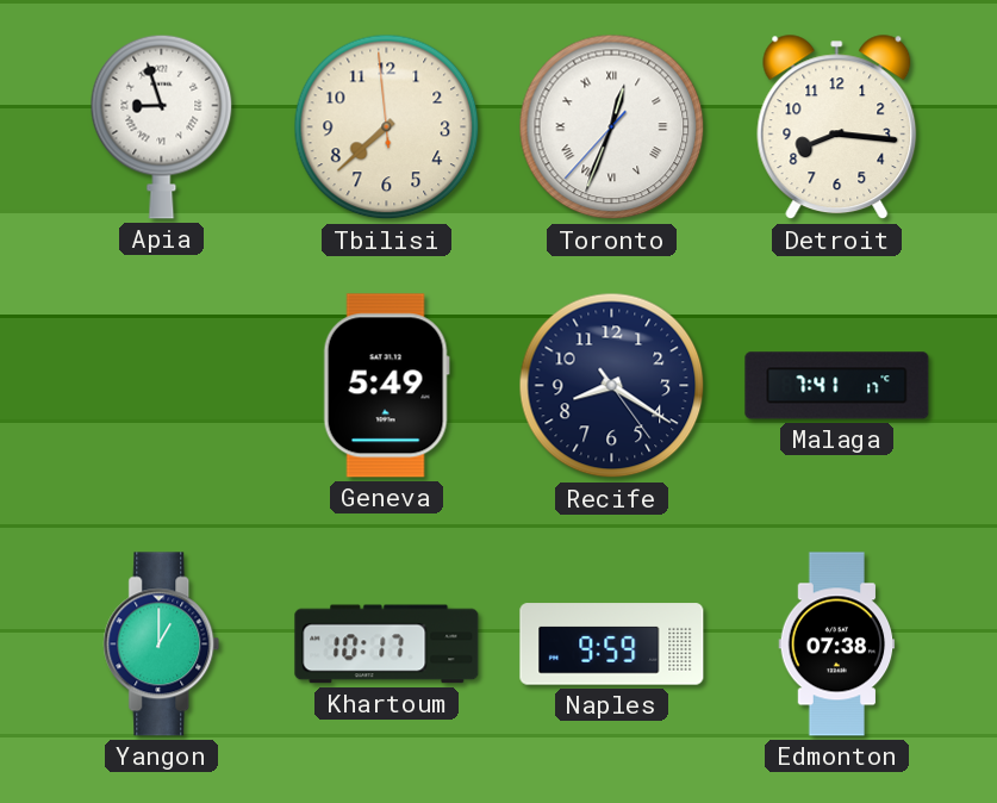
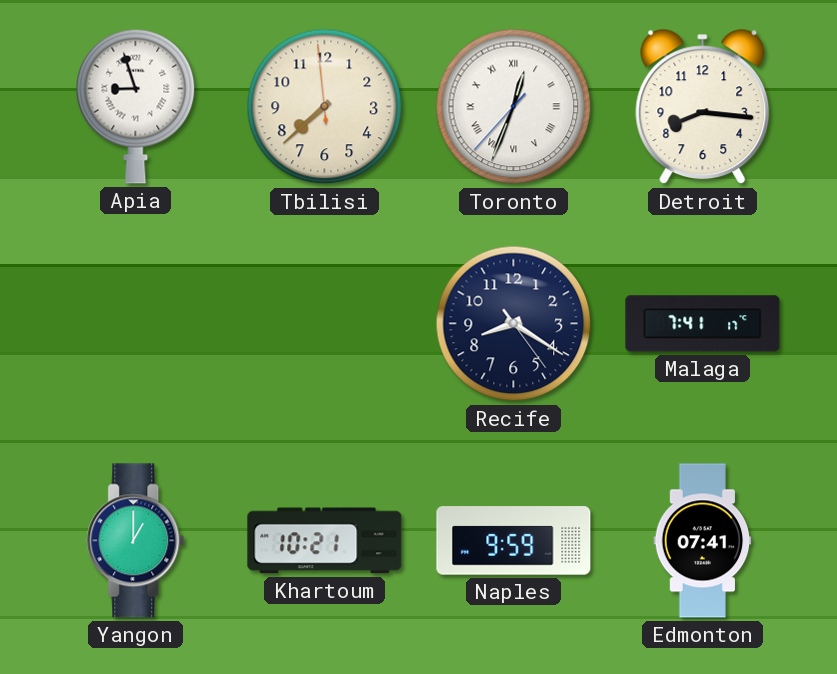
Geneva: 5:49 -> none
Khartoum: 10:17 -> 10:21
Edmonton: 07:38 -> 07:41
